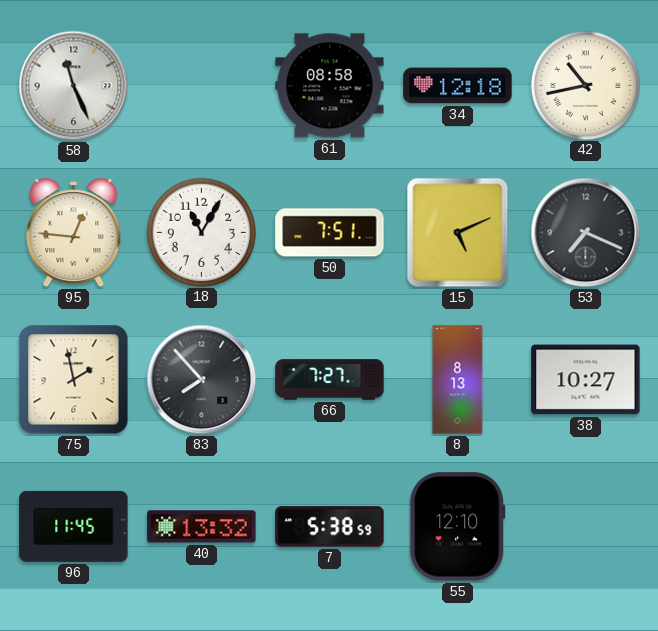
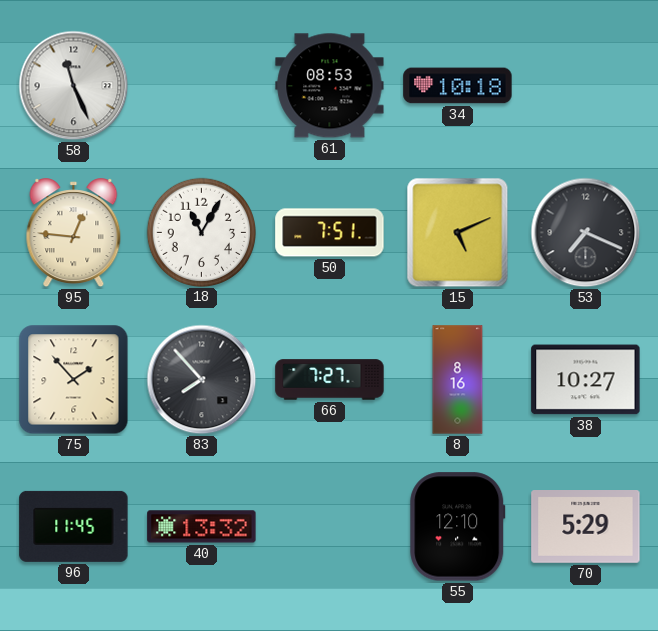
61: 08:58 -> 08:53
34: 12:18 -> 10:18
42: 10:43 -> none
75: 1:58 -> 1:53
8: 8:13 -> 8:16
7: 5:38 -> none
70: none -> 5:29
